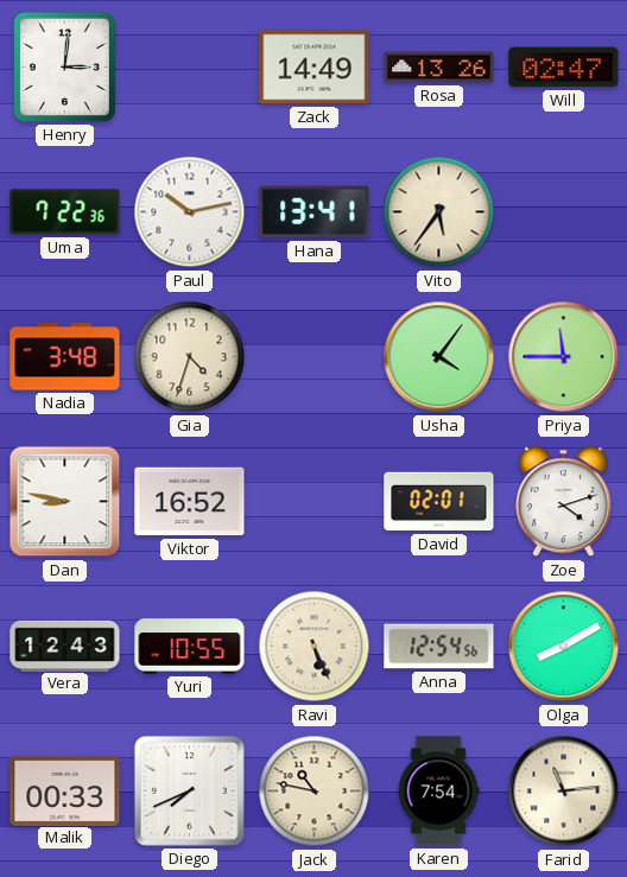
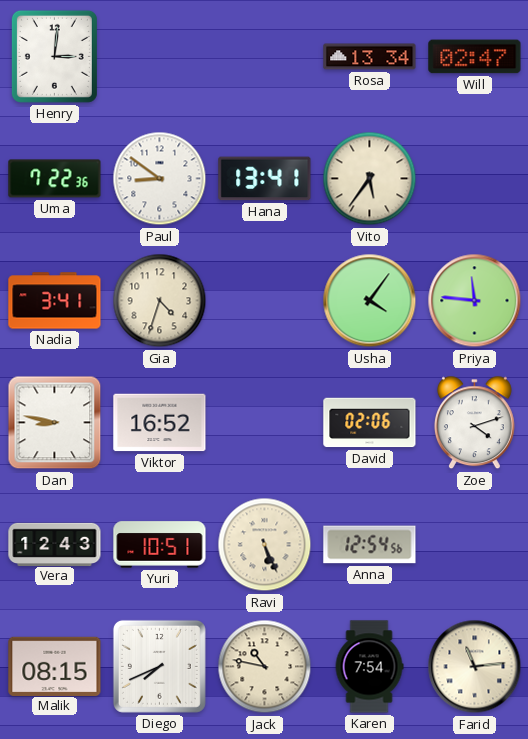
Zack: 14:49 -> none
Rosa: 13:26 -> 13:34
Paul: 10:13 -> 8:51
Nadia: 3:48 -> 3:41
Priya: 11:45 -> 11:46
David: 02:01 -> 02:06
Yuri: 10:55 -> 10:51
Olga: 8:10 -> none
Malik: 00:33 -> 08:15
